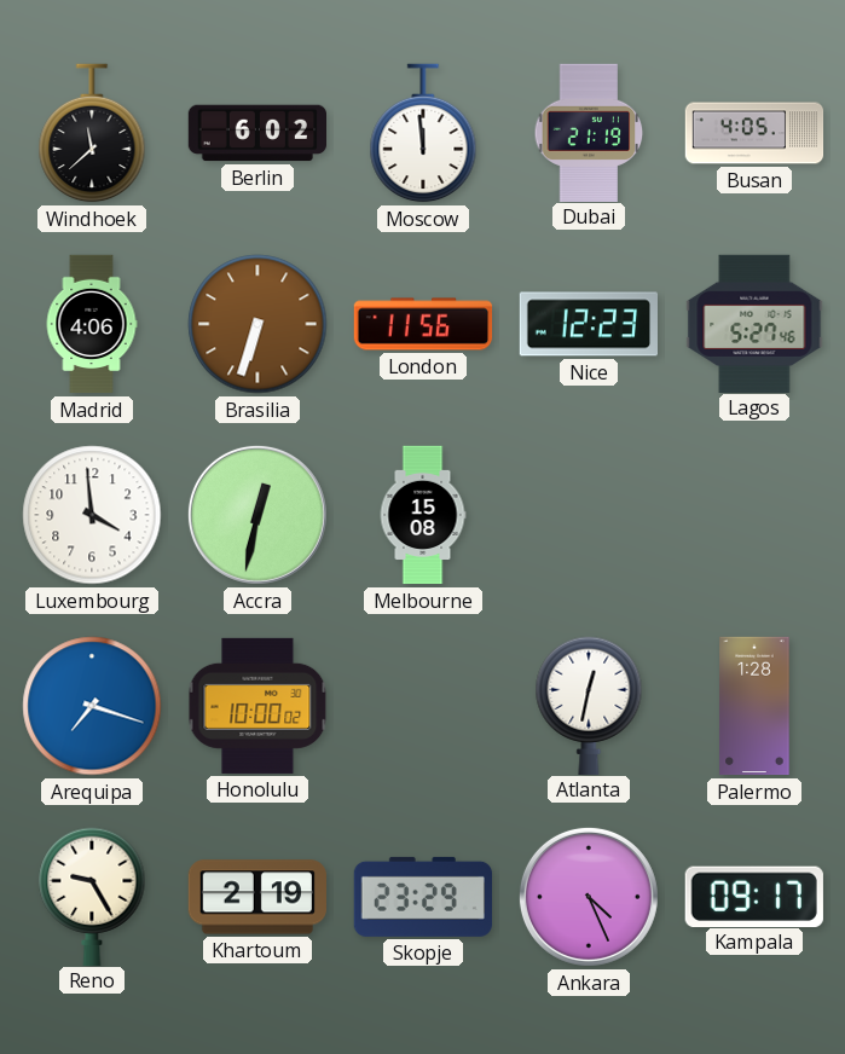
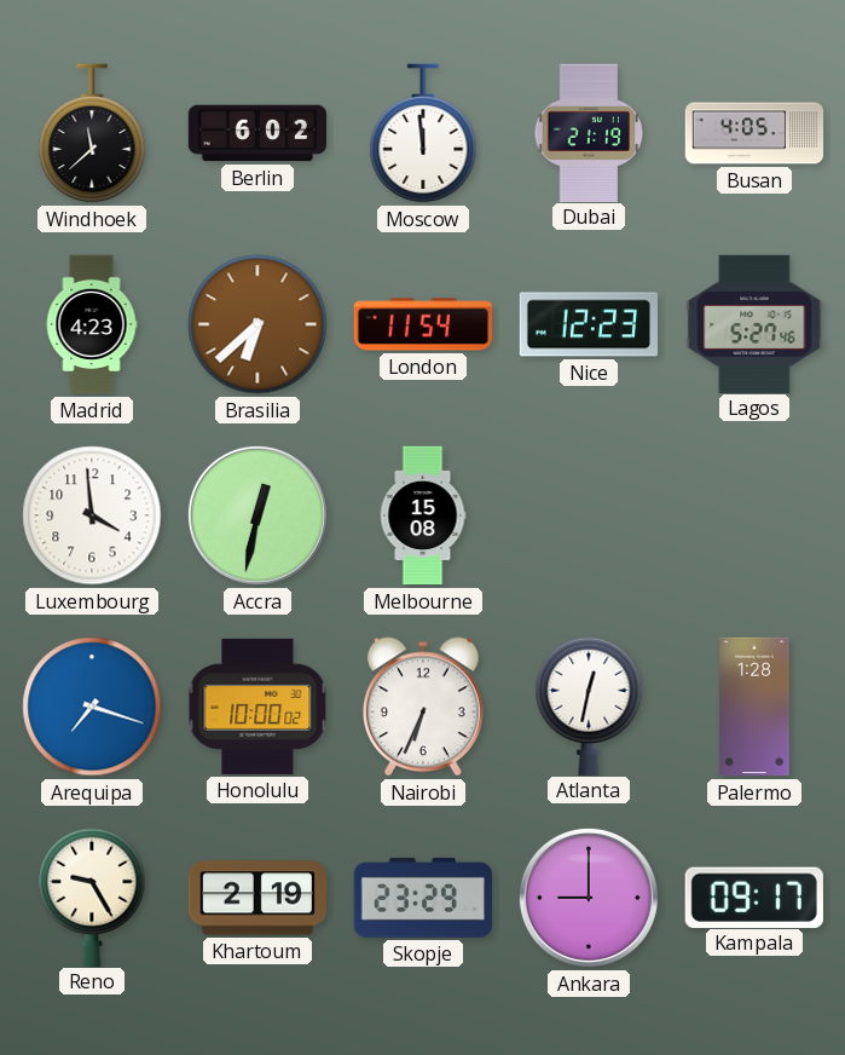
Madrid: 4:06 -> 4:23
Brasilia: 6:33 -> 6:38
London: 11:56 -> 11:54
Nairobi: none -> 6:34
Ankara: 4:26 -> 9:00
